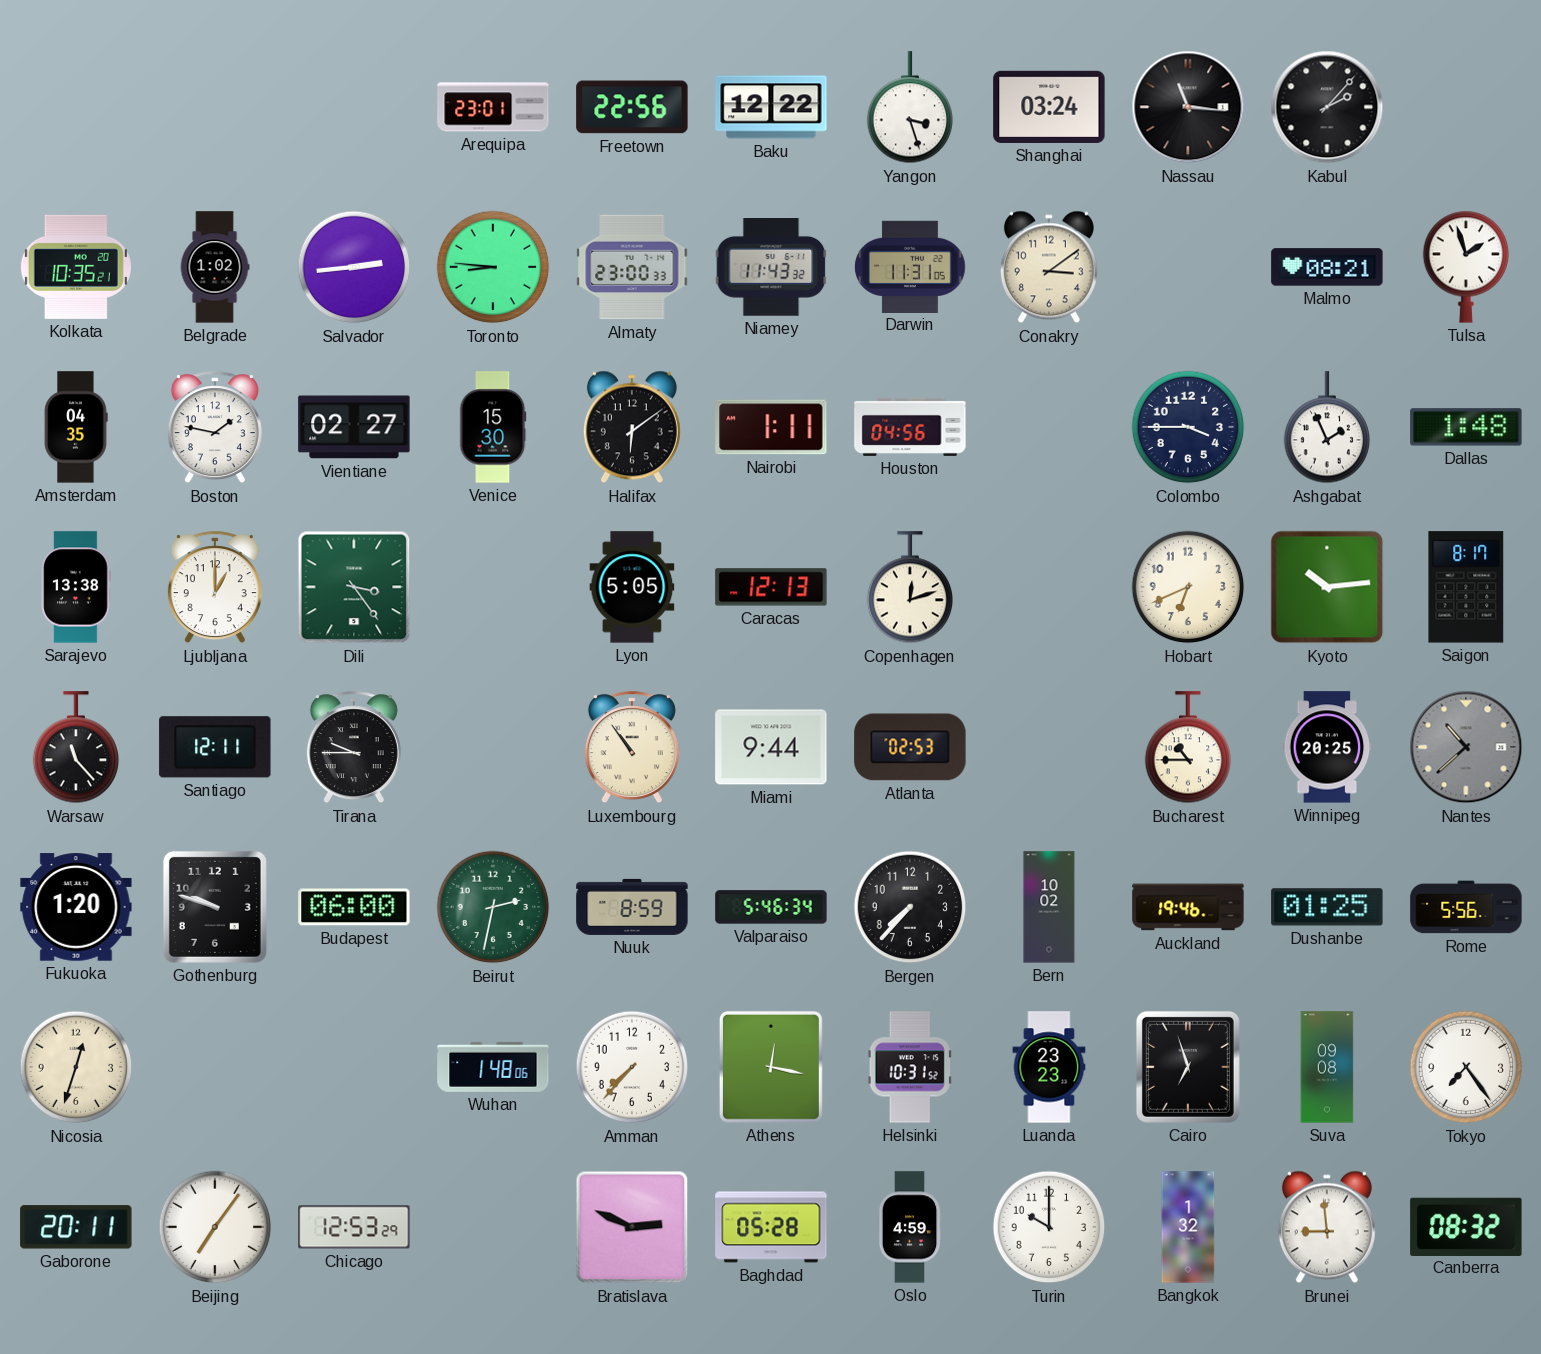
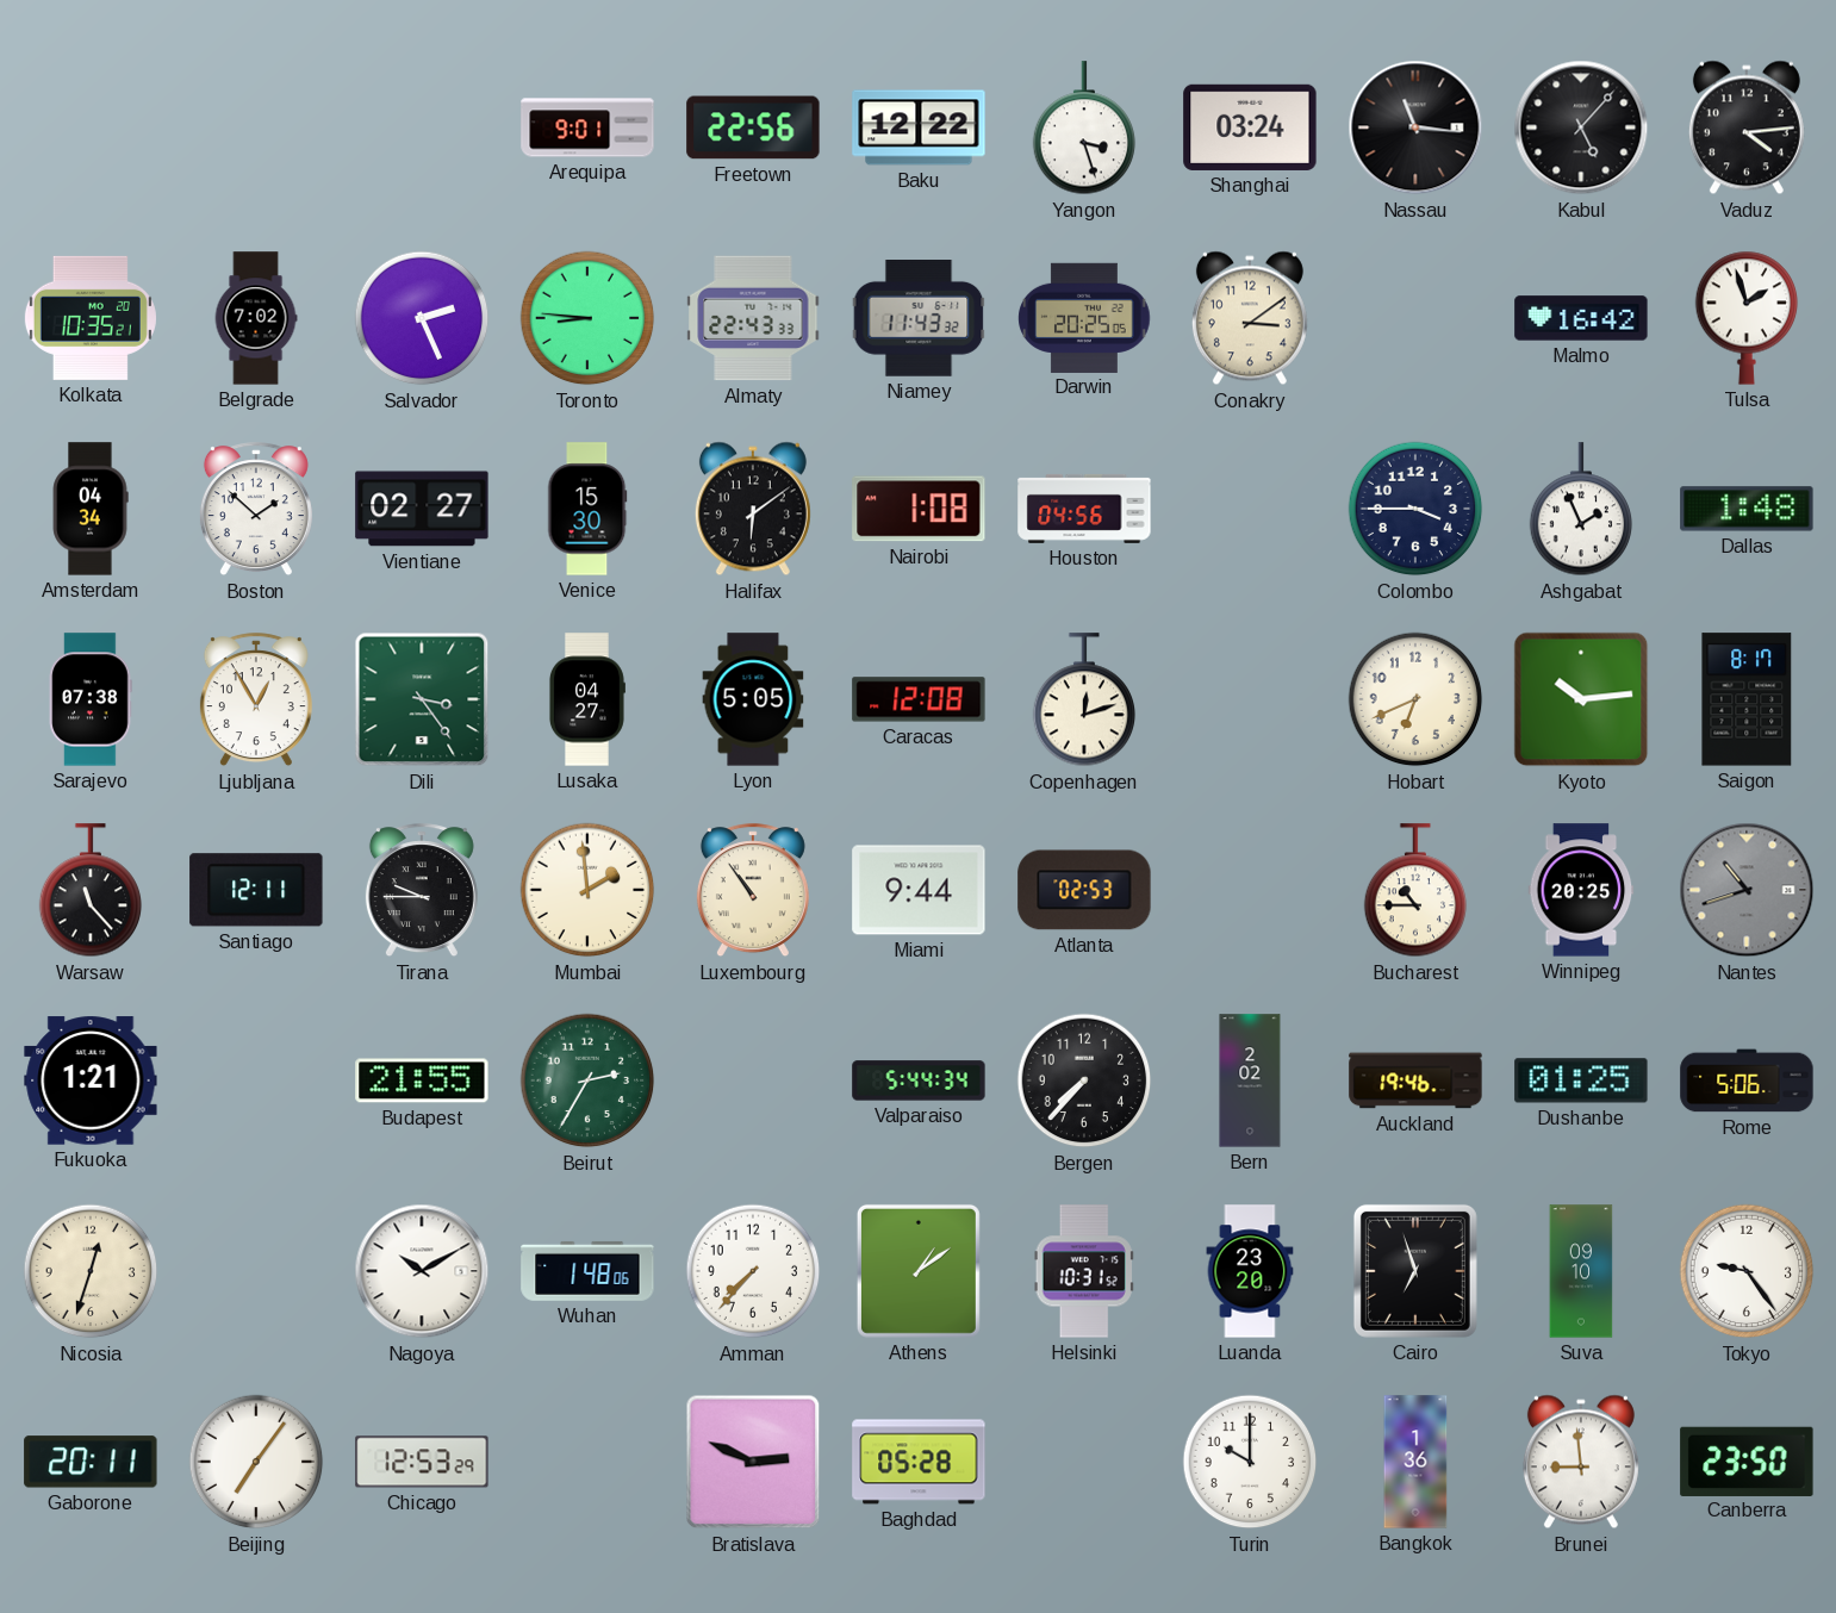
Arequipa: 23:01 -> 9:01
Kabul: 2:07 -> 5:07
Vaduz: none -> 4:14
Belgrade: 1:02 -> 7:02
Salvador: 2:44 -> 2:26
Almaty: 23:00 -> 22:43
Darwin: 11:31 -> 20:25
Malmo: 08:21 -> 16:42
Amsterdam: 04:35 -> 04:34
Boston: 1:47 -> 1:52
Nairobi: 1:11 -> 1:08
Sarajevo: 13:38 -> 07:38
Ljubljana: 1:00 -> 12:55
Lusaka: none -> 04:27
Caracas: 12:13 -> 12:08
Mumbai: none -> 1:59
Nantes: 10:38 -> 10:42
Fukuoka: 1:20 -> 1:21
Gothenburg: 9:48 -> none
Budapest: 06:00 -> 21:55
Beirut: 2:32 -> 2:35
Nuuk: 8:59 -> none
Valparaiso: 5:46 -> 5:44
Bern: 10:02 -> 2:02
Rome: 5:56 -> 5:06
Nagoya: none -> 10:10
Athens: 12:17 -> 1:09
Luanda: 23:23 -> 23:20
Suva: 09:08 -> 09:10
Tokyo: 7:24 -> 9:24
Oslo: 4:59 -> none
Bangkok: 1:32 -> 1:36
Canberra: 08:32 -> 23:50
